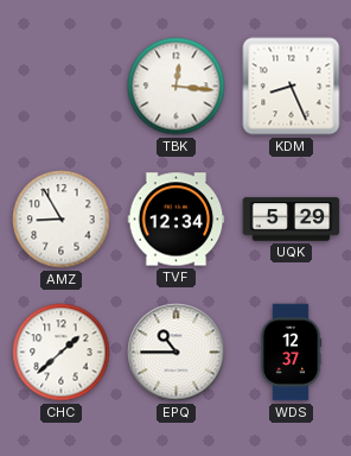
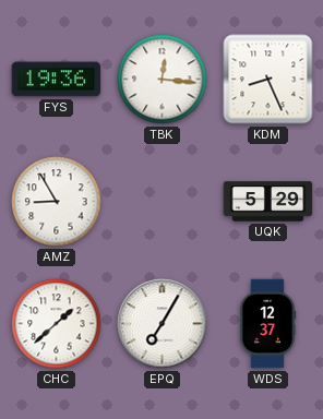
FYS: none -> 19:36
TVF: 12:34 -> none
EPQ: 10:45 -> 7:05
